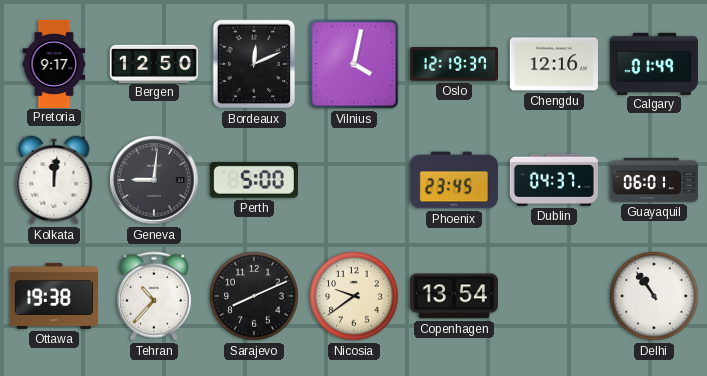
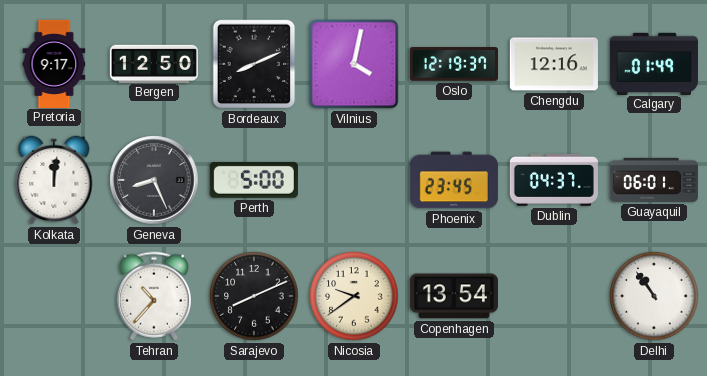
Bordeaux: 12:11 -> 8:11
Geneva: 9:01 -> 8:26
Ottawa: 19:38 -> none
